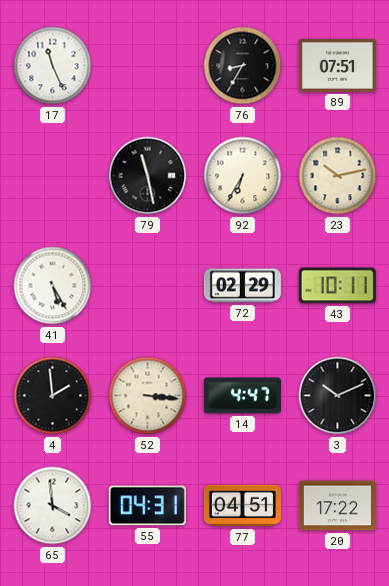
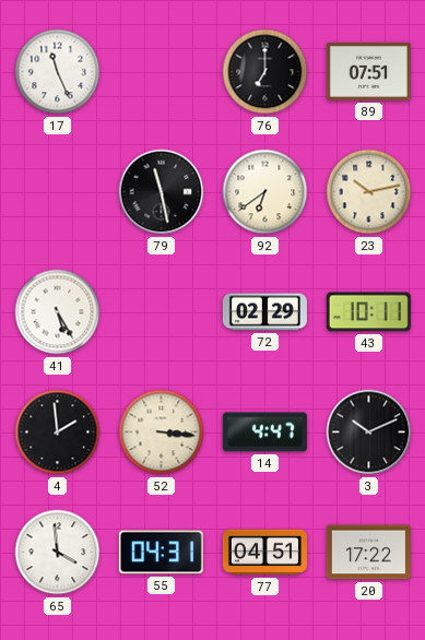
76: 8:35 -> 7:00
92: 6:35 -> 6:39
